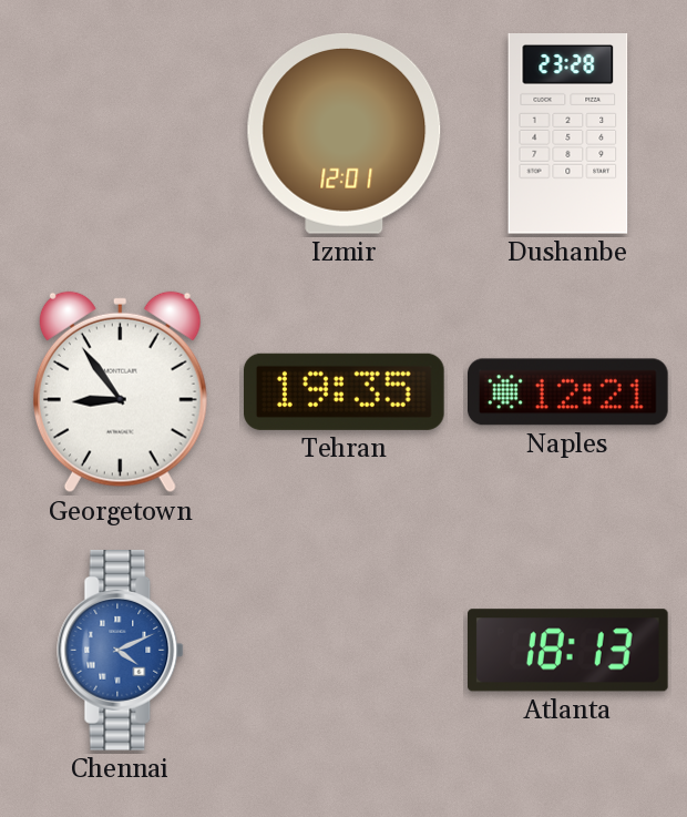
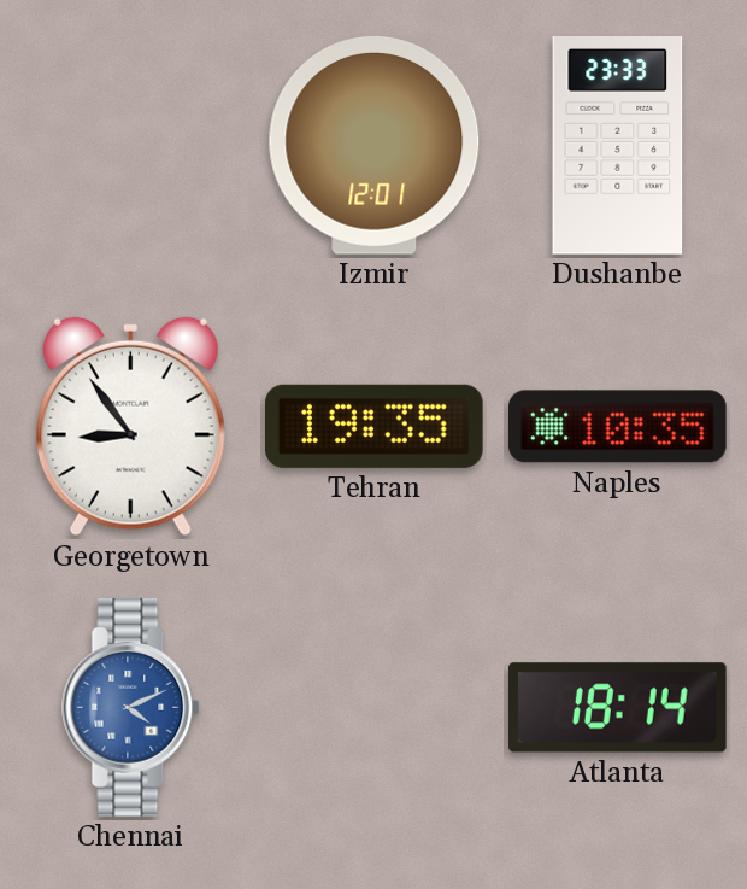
Dushanbe: 23:28 -> 23:33
Naples: 12:21 -> 10:35
Atlanta: 18:13 -> 18:14
